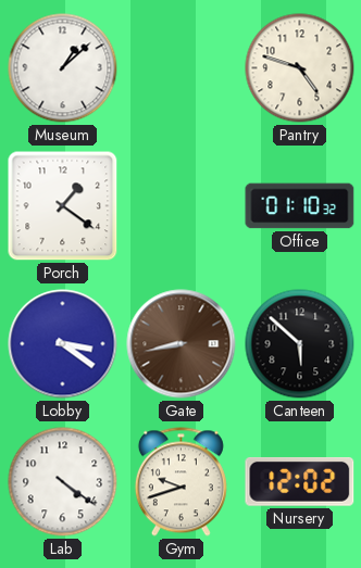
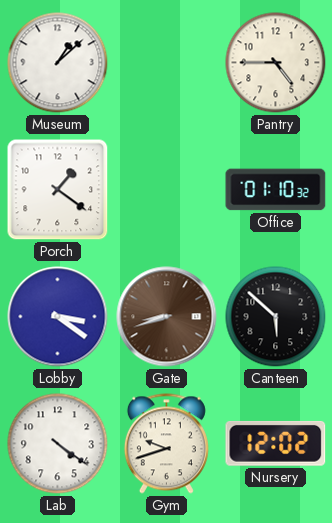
Pantry: 4:48 -> 4:45
Gate: 8:43 -> 8:42
